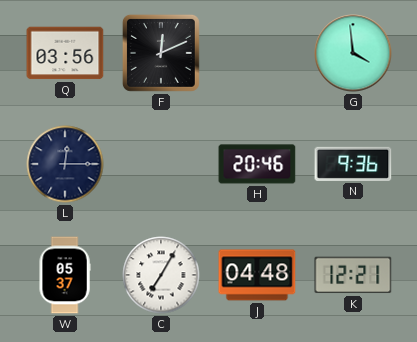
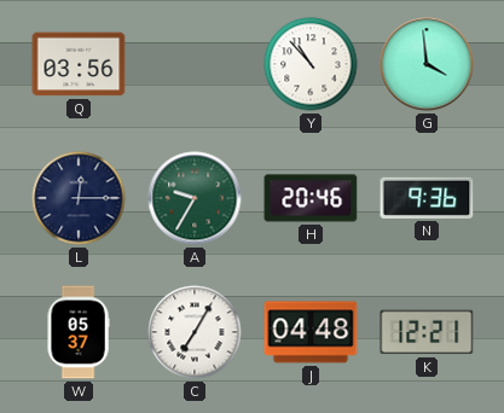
F: 12:11 -> none
Y: none -> 10:53
A: none -> 9:35
